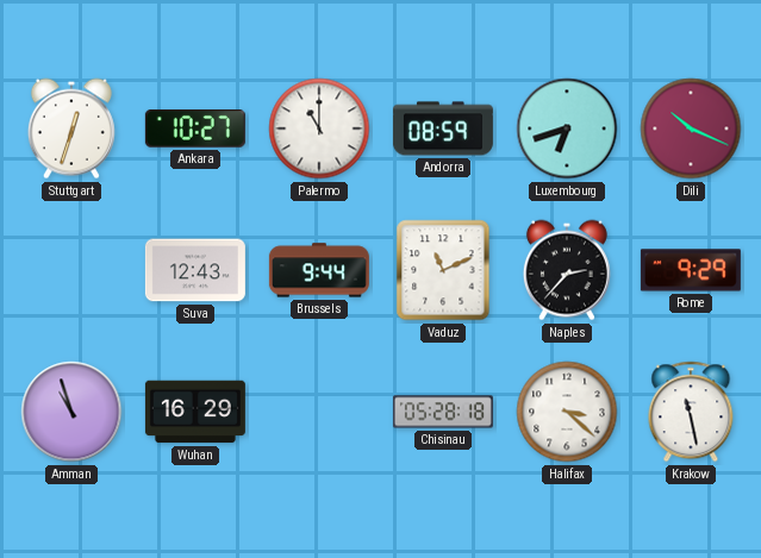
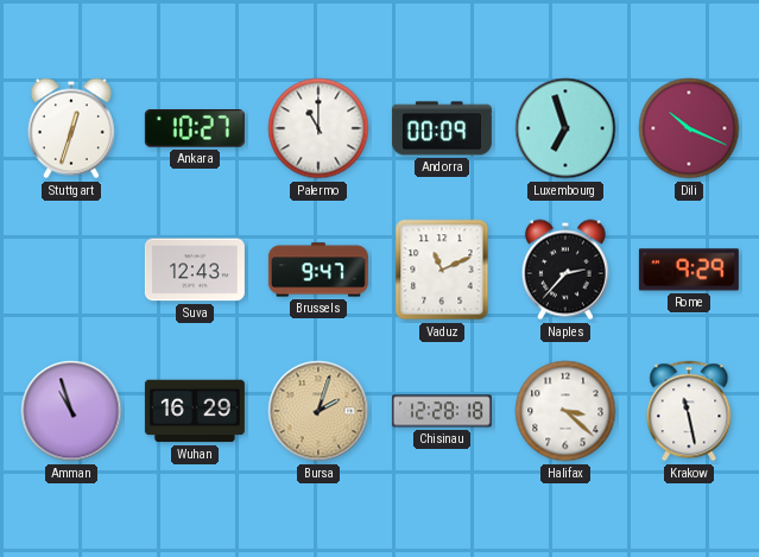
Andorra: 08:59 -> 00:09
Luxembourg: 6:42 -> 6:57
Brussels: 9:44 -> 9:47
Bursa: none -> 2:03
Chisinau: 05:28 -> 12:28
